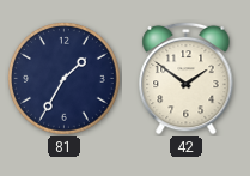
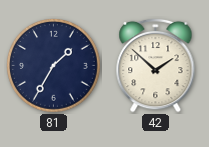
42: 1:51 -> 1:52
